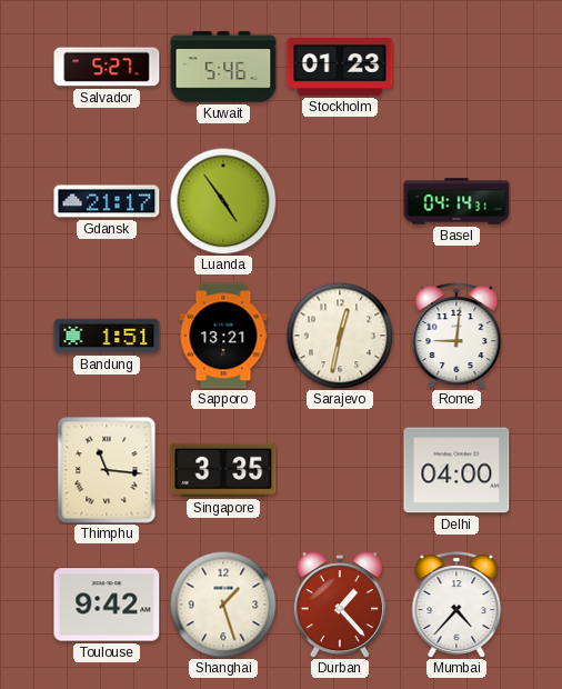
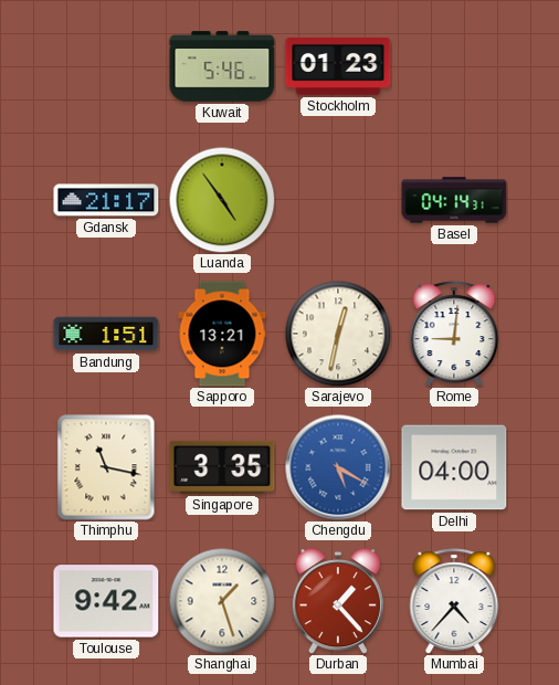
Salvador: 5:27 -> none
Thimphu: 11:16 -> 11:17
Chengdu: none -> 5:20
